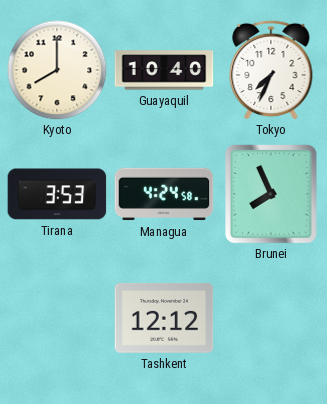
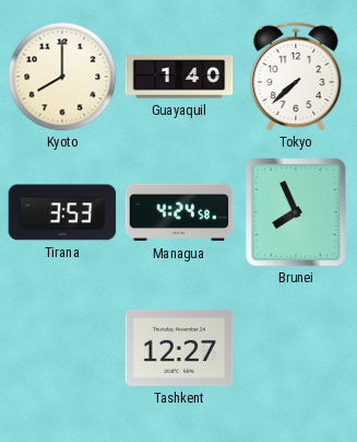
Guayaquil: 10:40 -> 1:40
Tokyo: 7:34 -> 7:38
Tashkent: 12:12 -> 12:27
